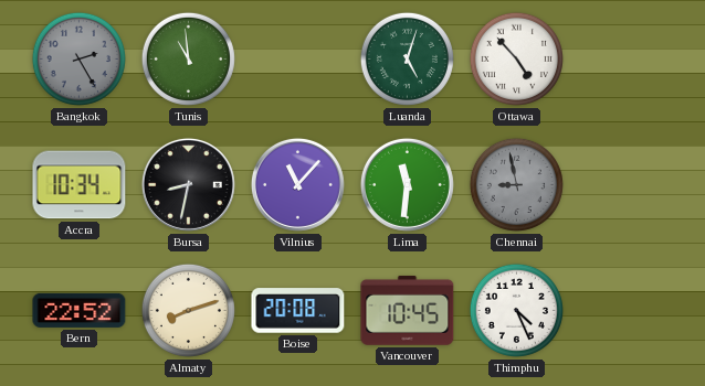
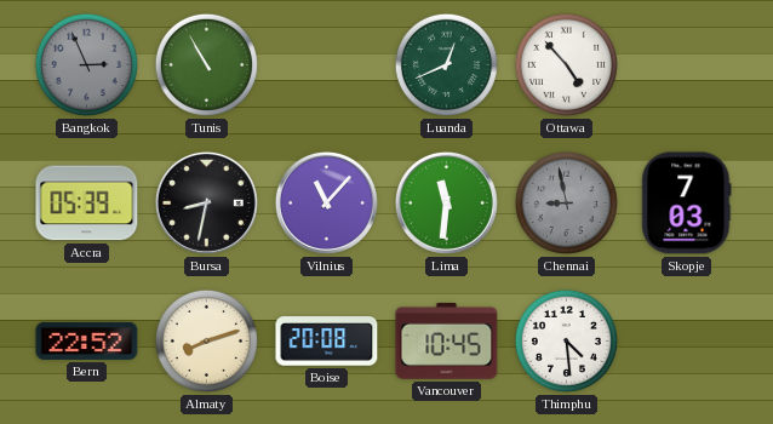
Bangkok: 2:25 -> 2:56
Tunis: 10:59 -> 10:55
Luanda: 5:03 -> 12:41
Accra: 10:34 -> 05:39
Skopje: none -> 7:03
Thimphu: 4:26 -> 4:29
